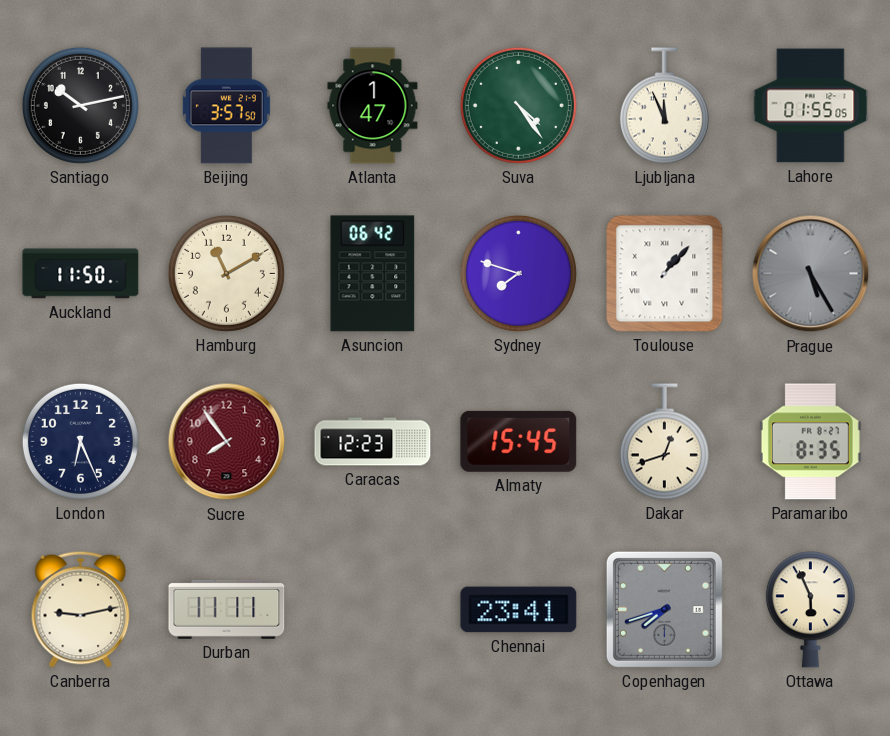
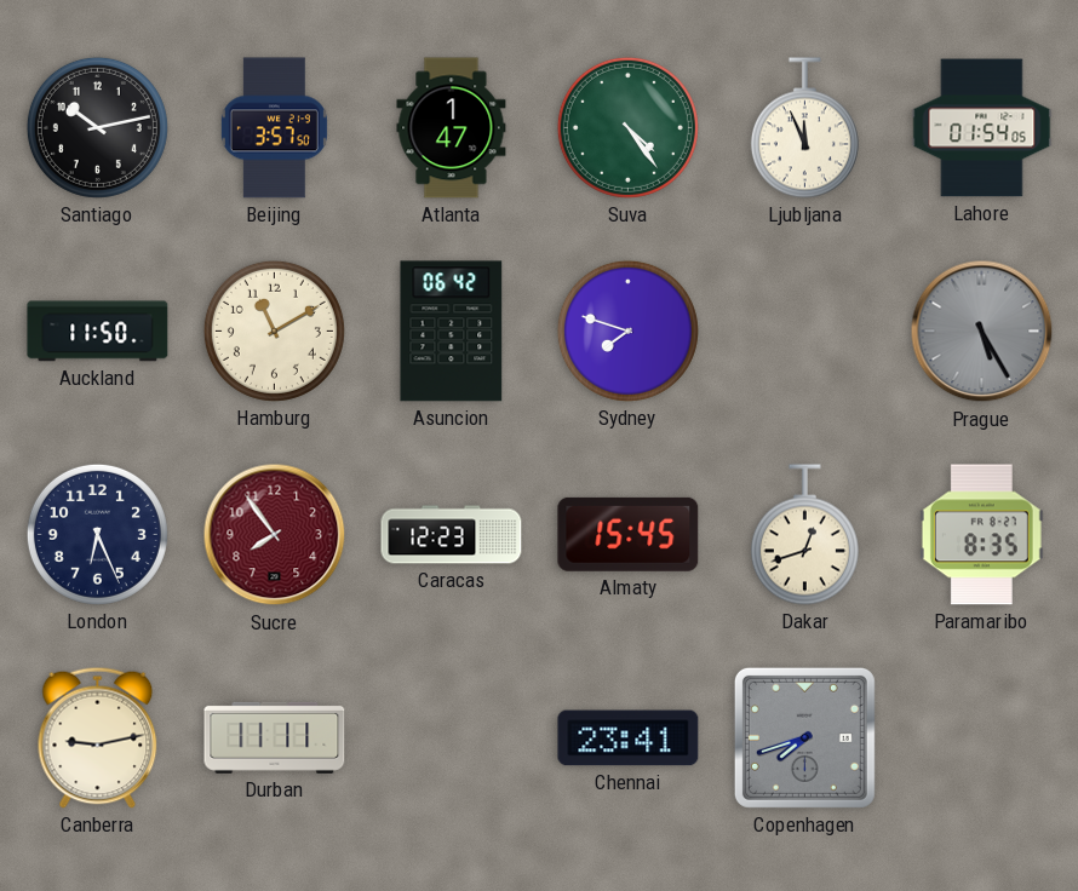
Lahore: 01:55 -> 01:54
Toulouse: 1:07 -> none
Ottawa: 5:56 -> none
